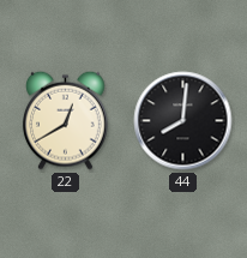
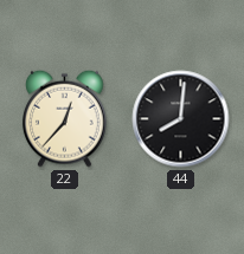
22: 12:40 -> 12:37
